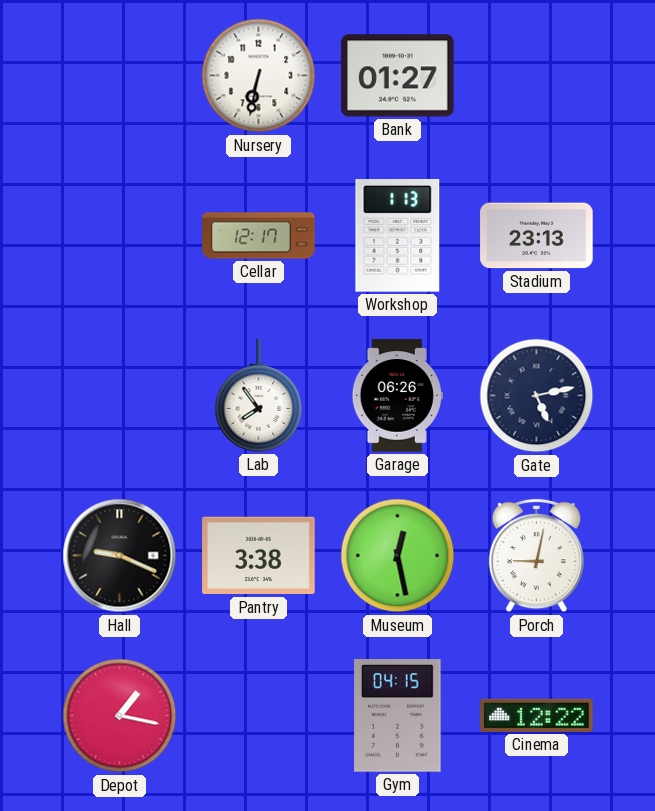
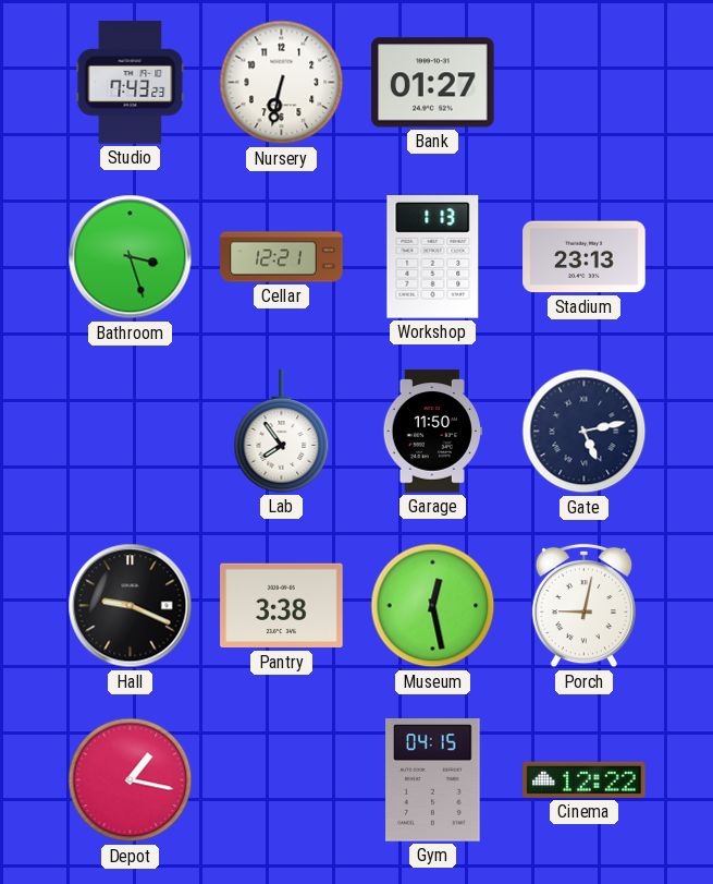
Studio: none -> 7:43
Bathroom: none -> 3:27
Cellar: 12:17 -> 12:21
Garage: 06:26 -> 11:50
